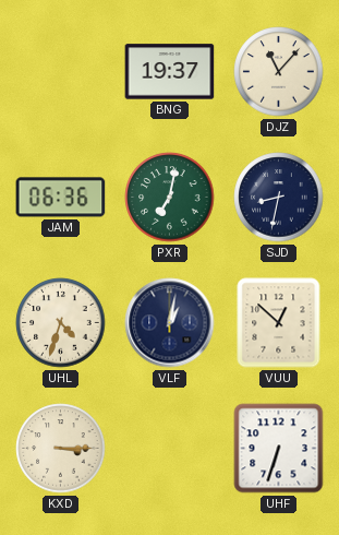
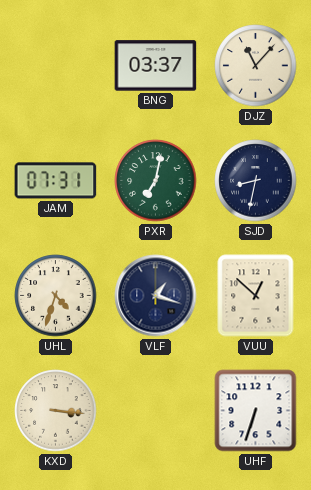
BNG: 19:37 -> 03:37
JAM: 06:36 -> 07:31
VLF: 1:02 -> 1:18
KXD: 3:15 -> 3:16
